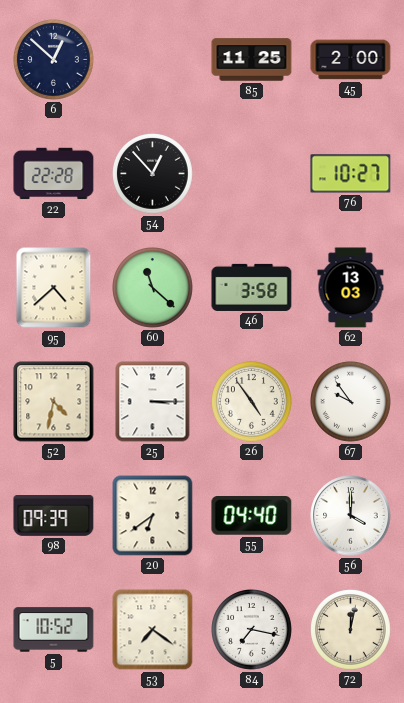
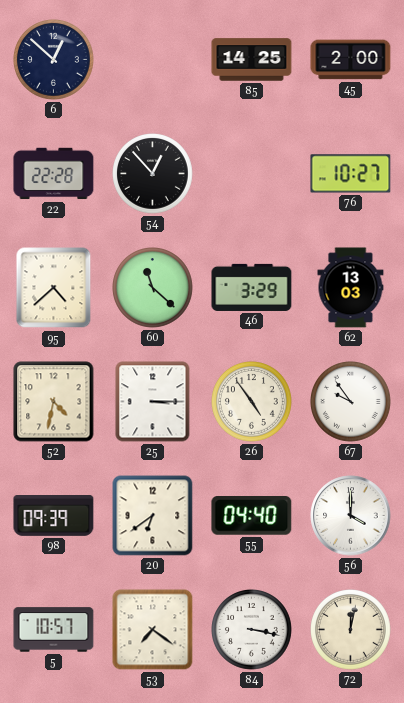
85: 11:25 -> 14:25
46: 3:58 -> 3:29
5: 10:52 -> 10:57
84: 7:17 -> 3:17
